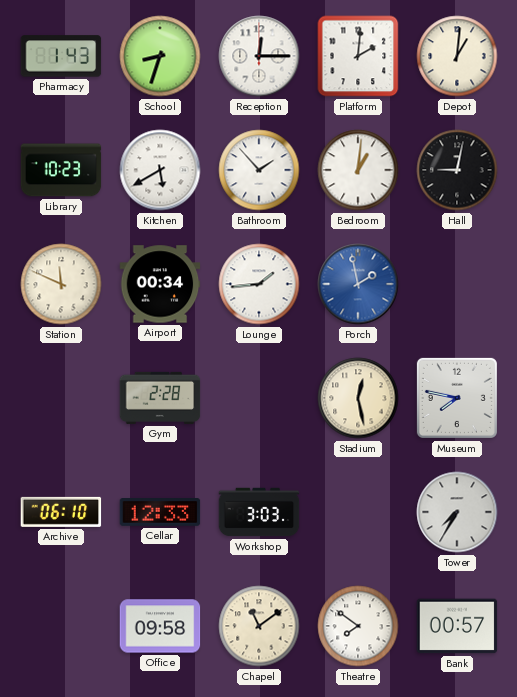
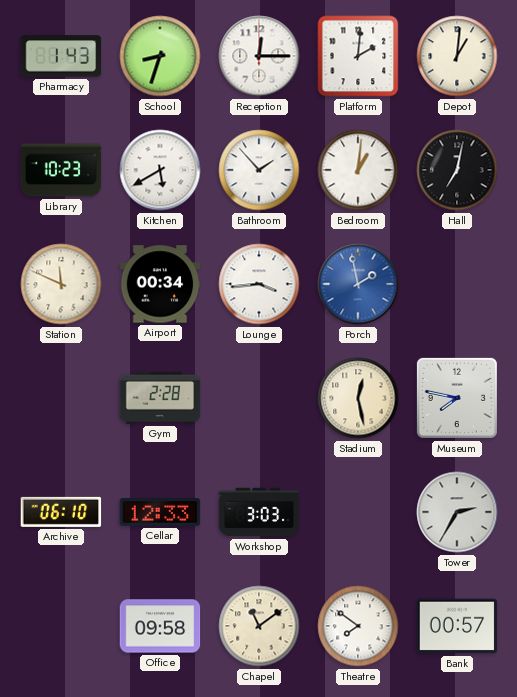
Hall: 9:02 -> 7:02
Lounge: 1:44 -> 3:44
Tower: 7:35 -> 2:35
